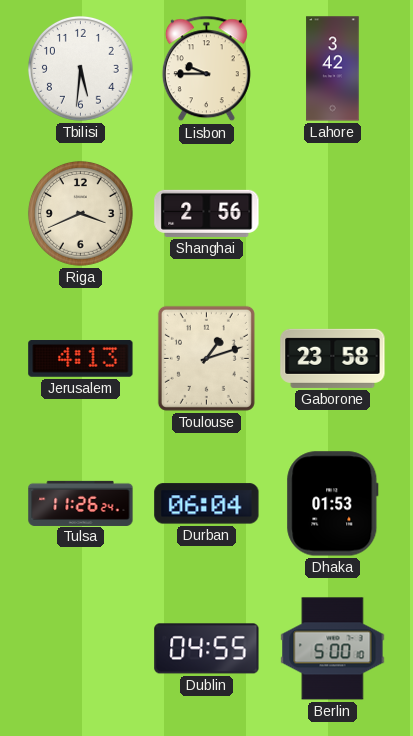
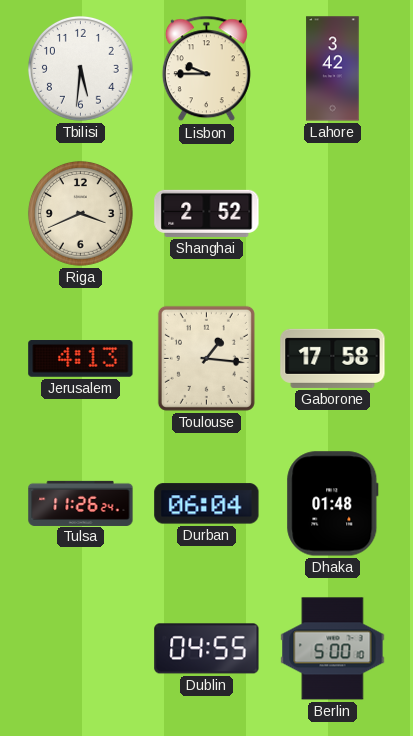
Shanghai: 2:56 -> 2:52
Toulouse: 1:12 -> 1:16
Gaborone: 23:58 -> 17:58
Dhaka: 01:53 -> 01:48
